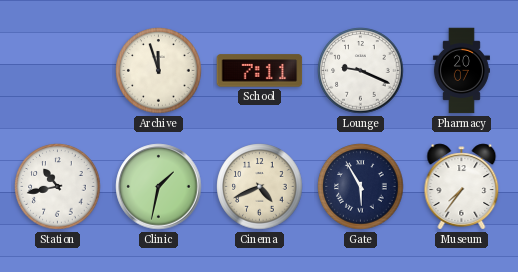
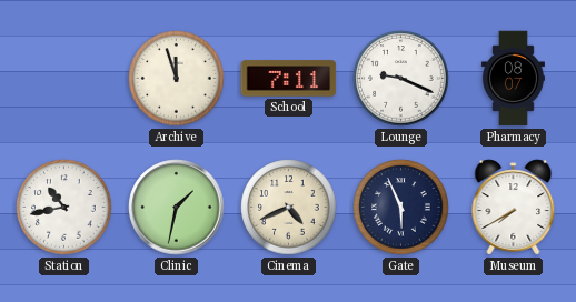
Pharmacy: 20:07 -> 08:07
Gate: 5:55 -> 5:56
Museum: 7:36 -> 7:40
